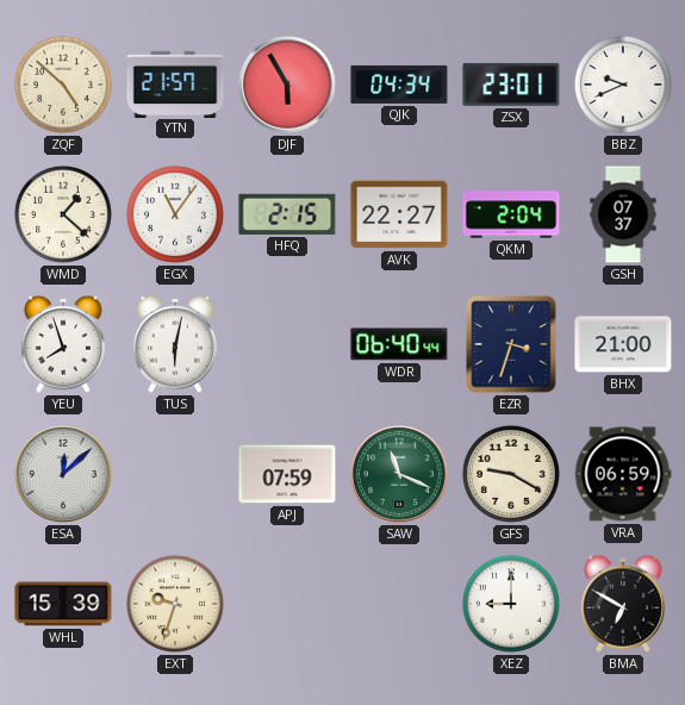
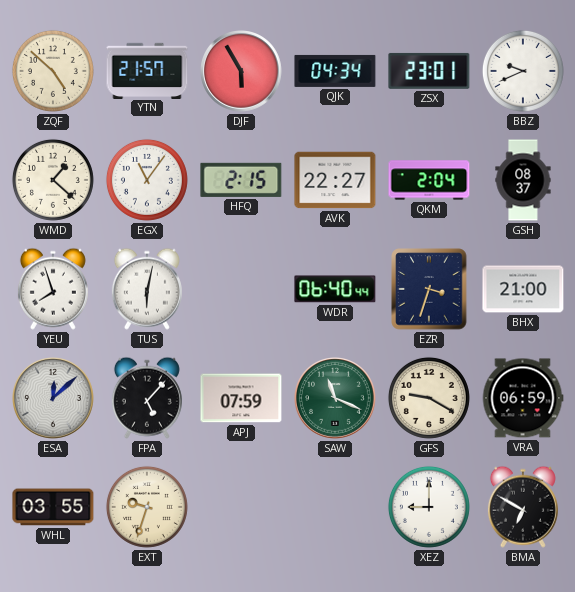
GSH: 07:37 -> 08:37
FPA: none -> 5:07
WHL: 15:39 -> 03:55
